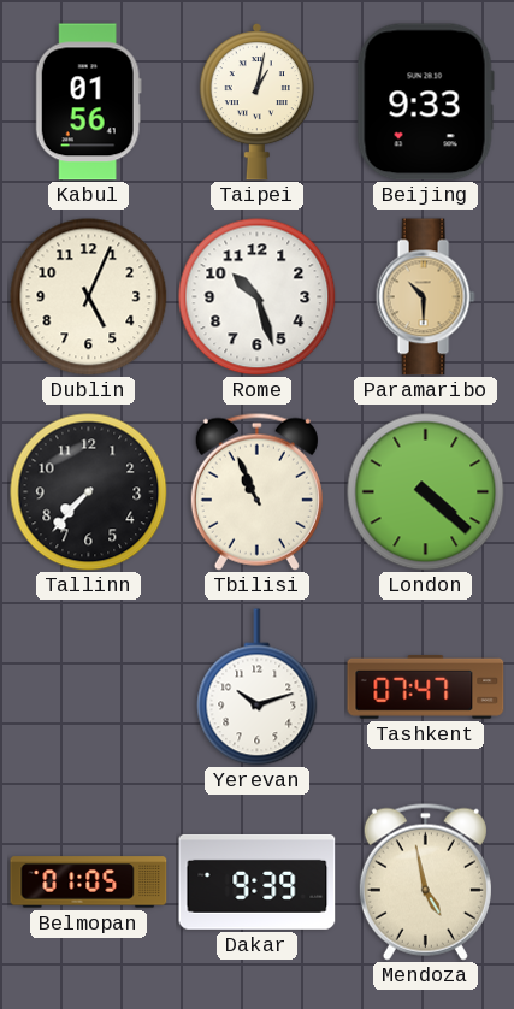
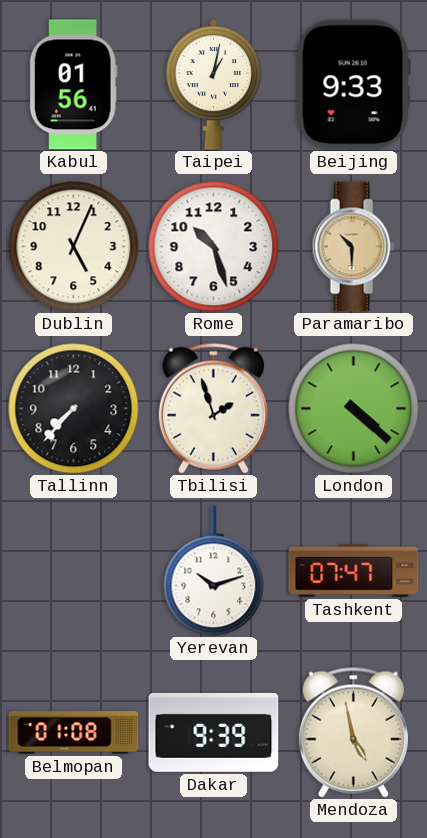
Tbilisi: 10:56 -> 1:57
Belmopan: 01:05 -> 01:08
